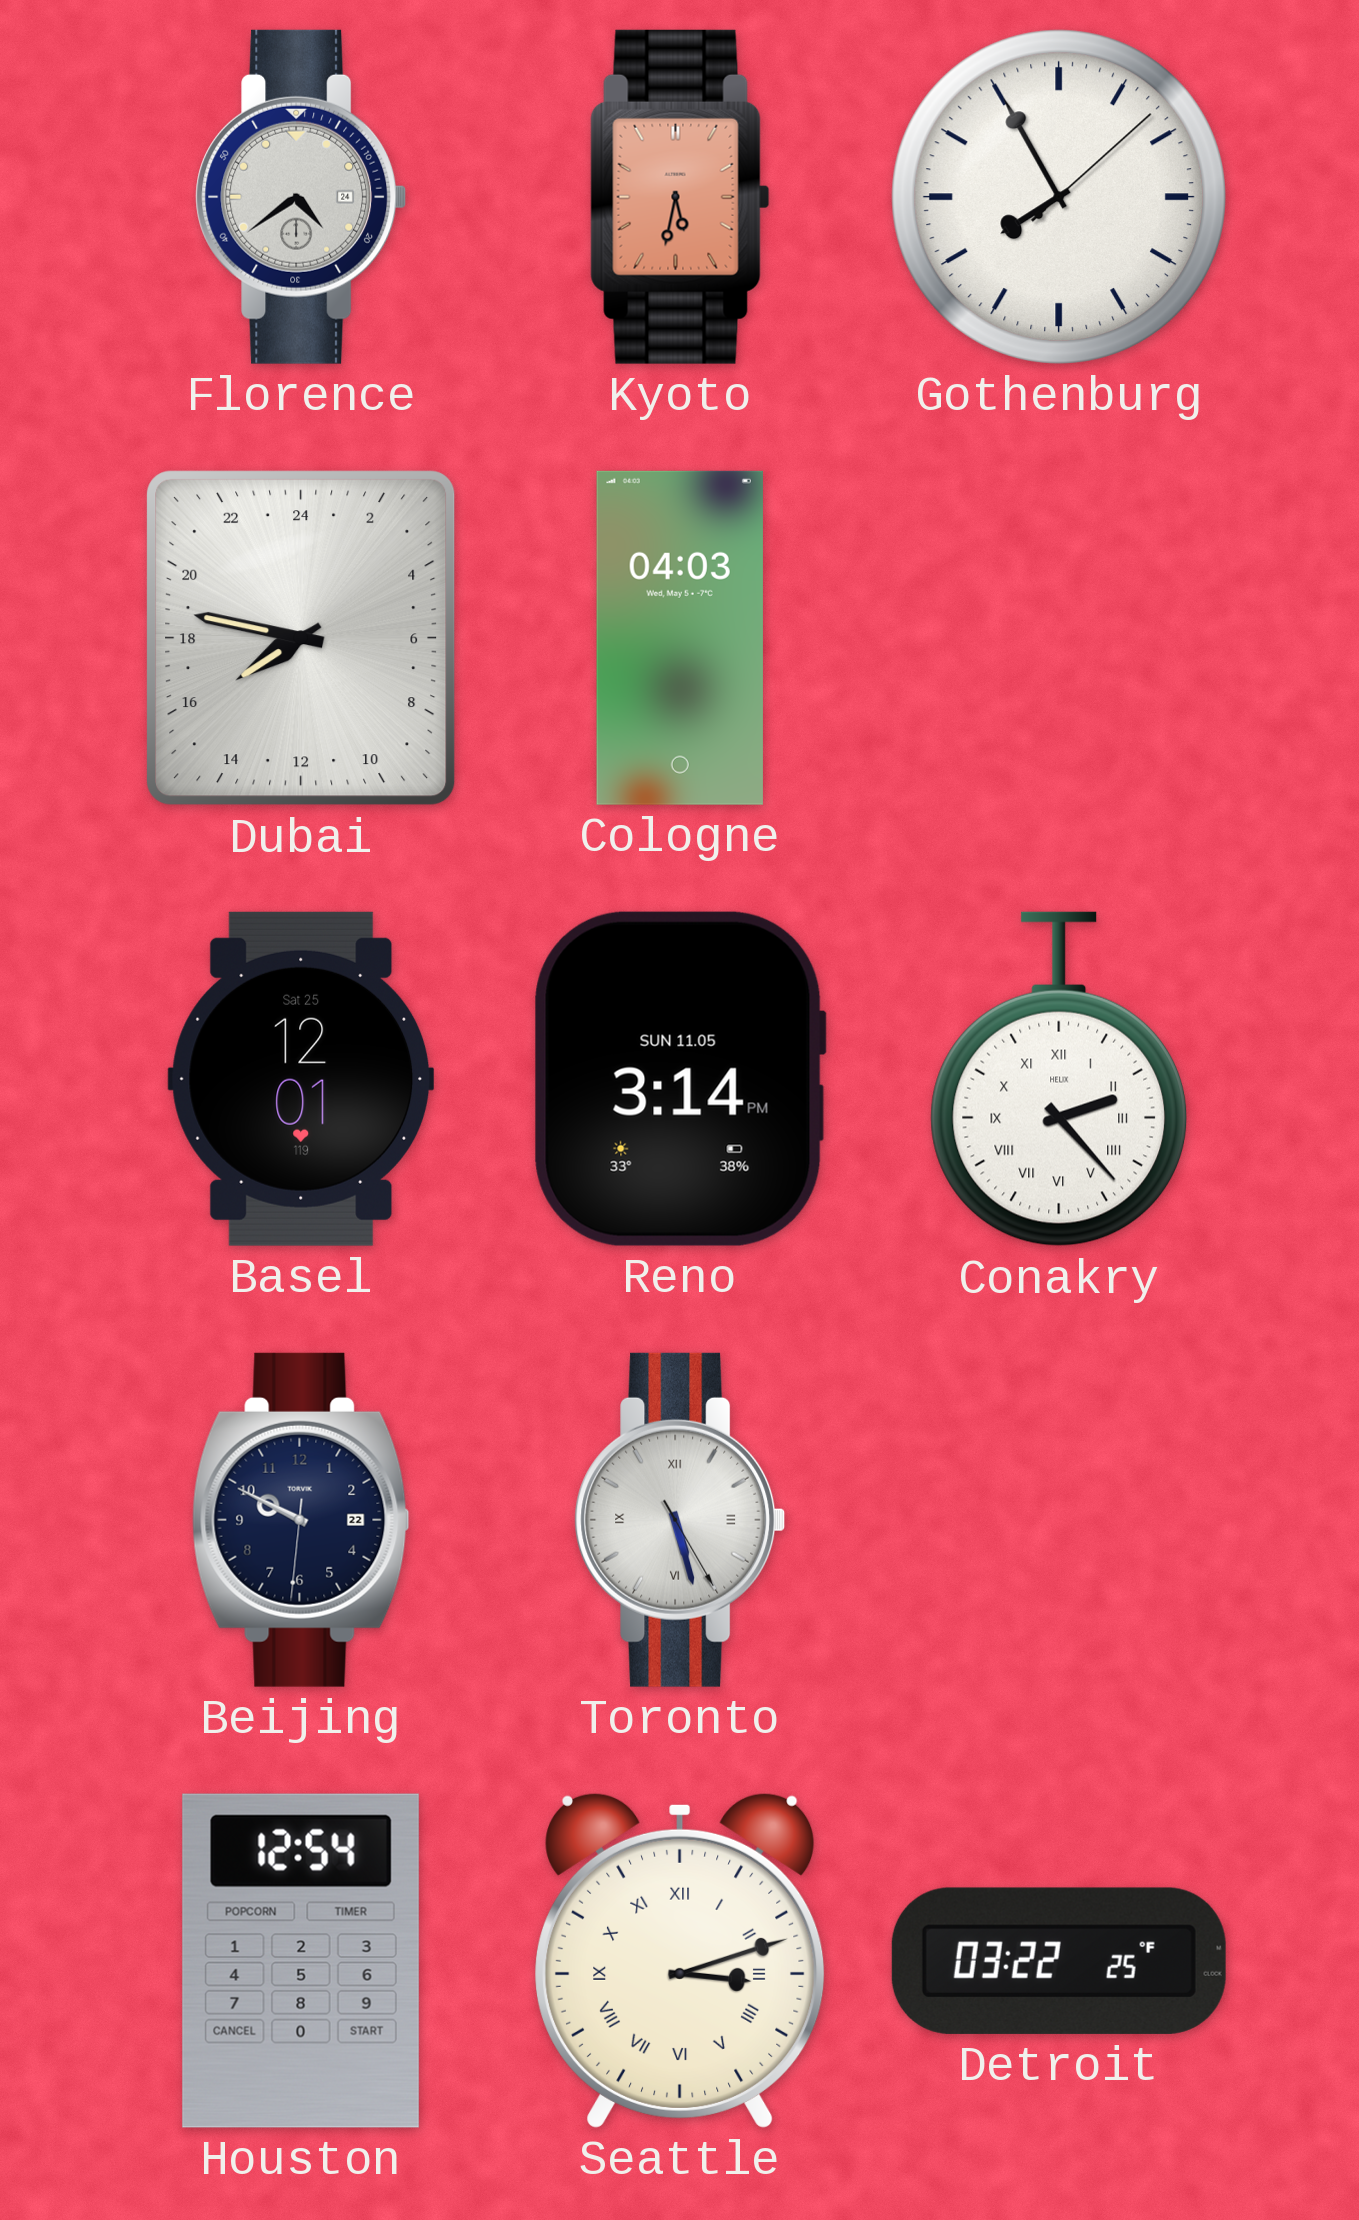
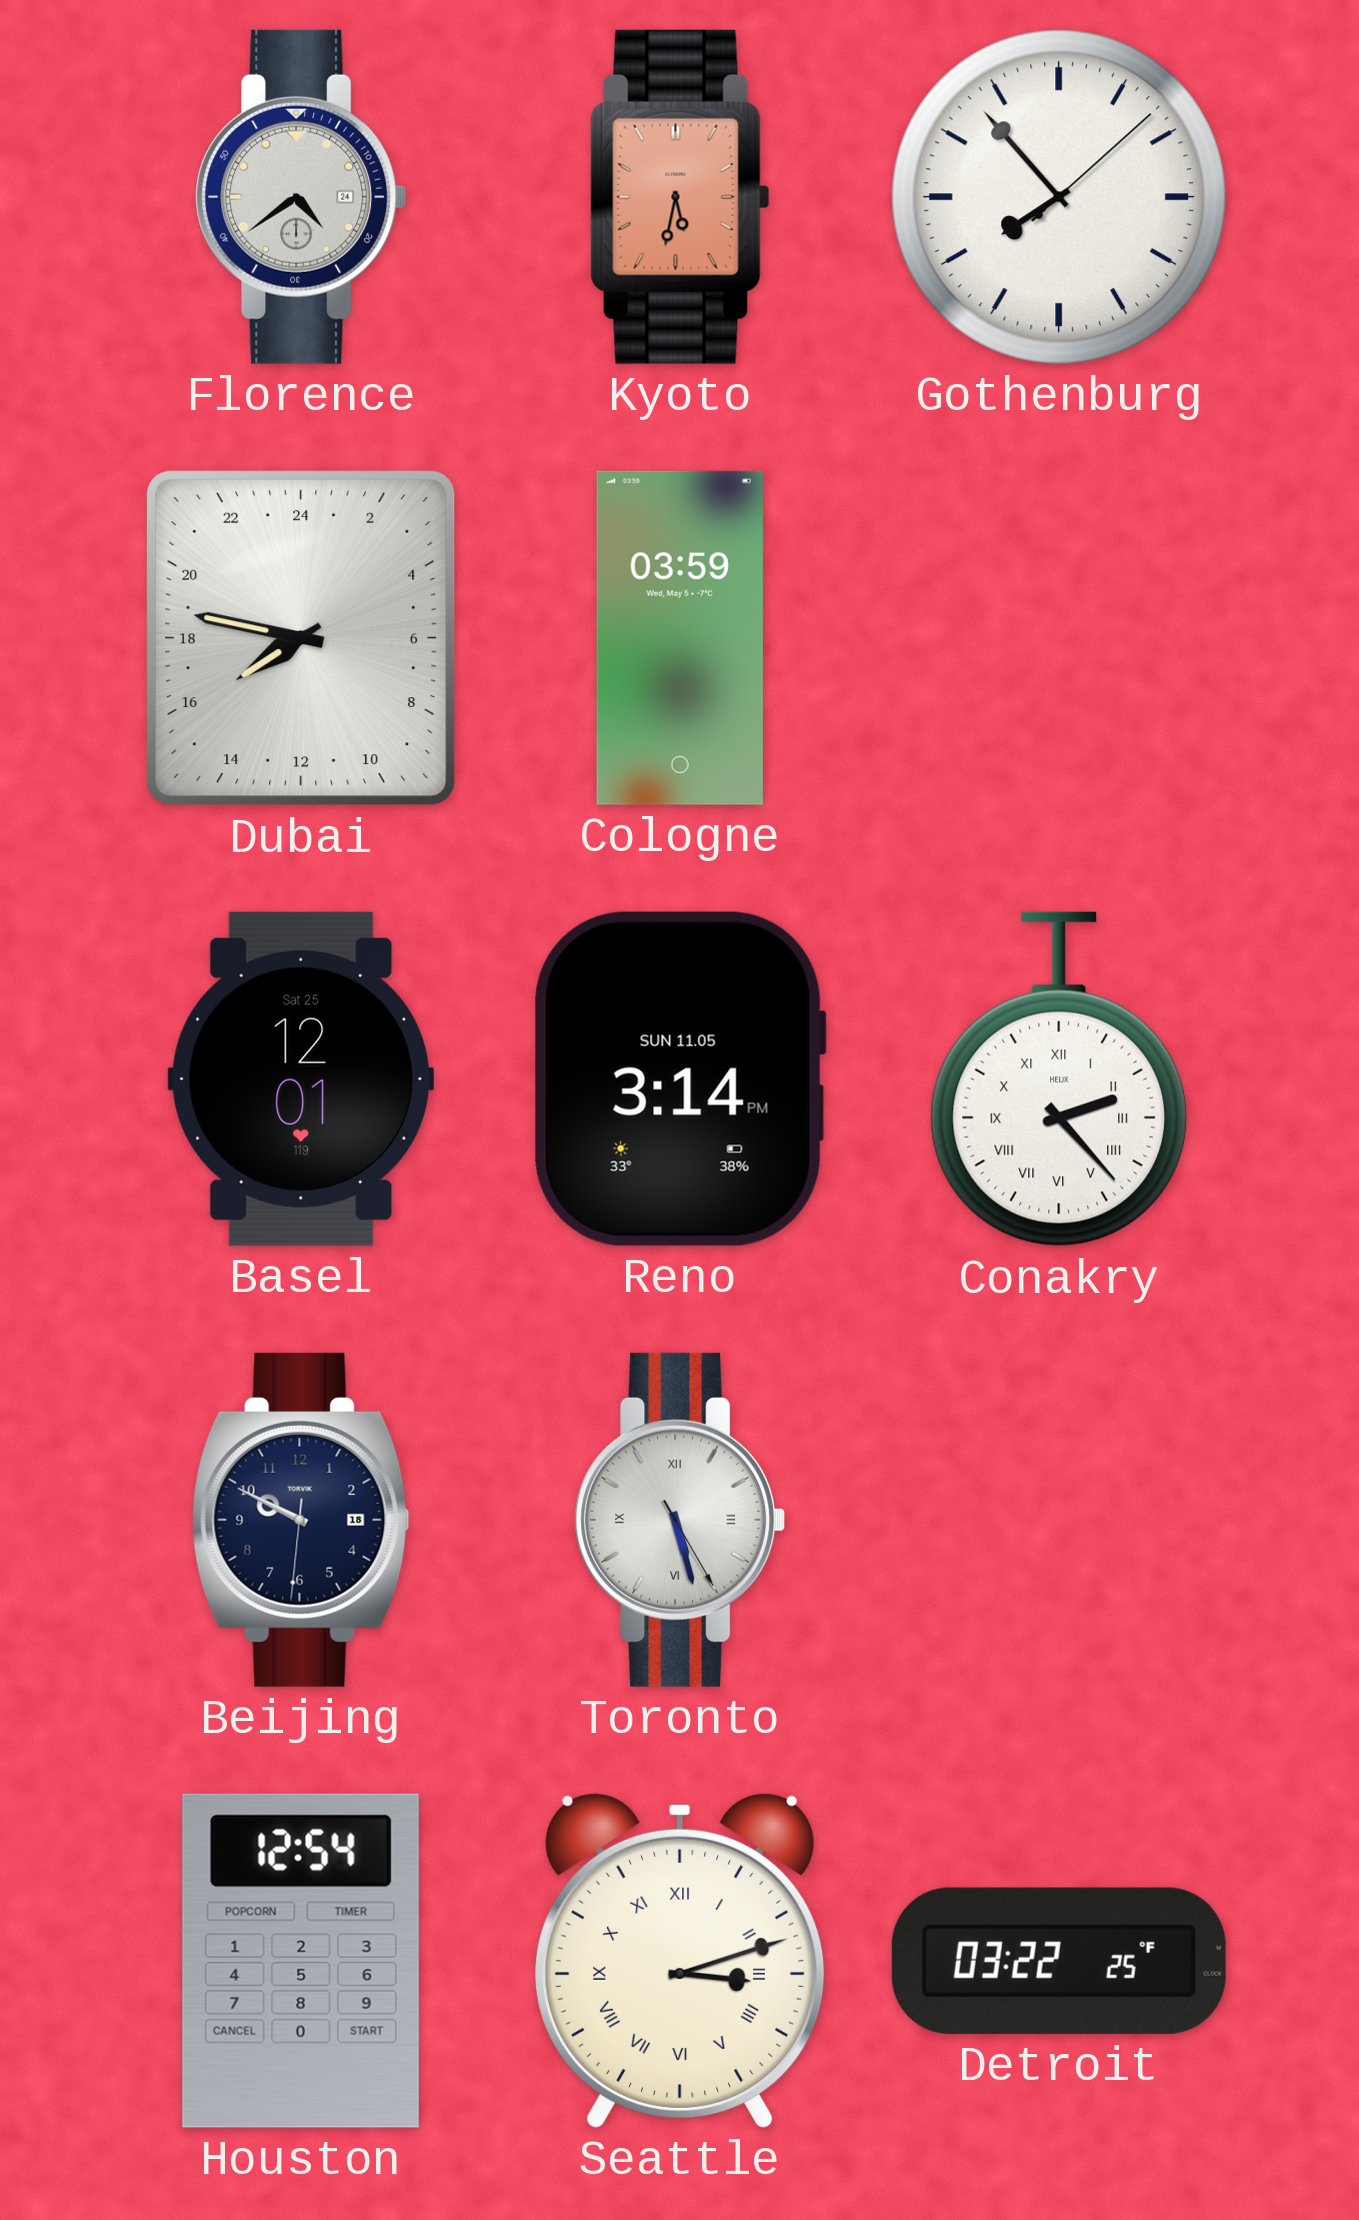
Gothenburg: 7:55 -> 7:53
Cologne: 04:03 -> 03:59
Beijing date: 22 -> 18
